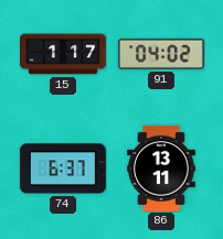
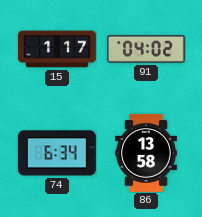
74: 6:37 -> 6:34
86: 13:11 -> 13:58
